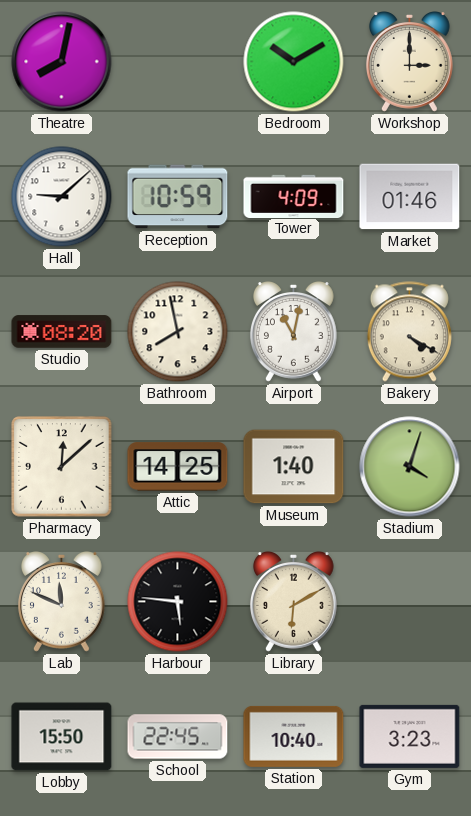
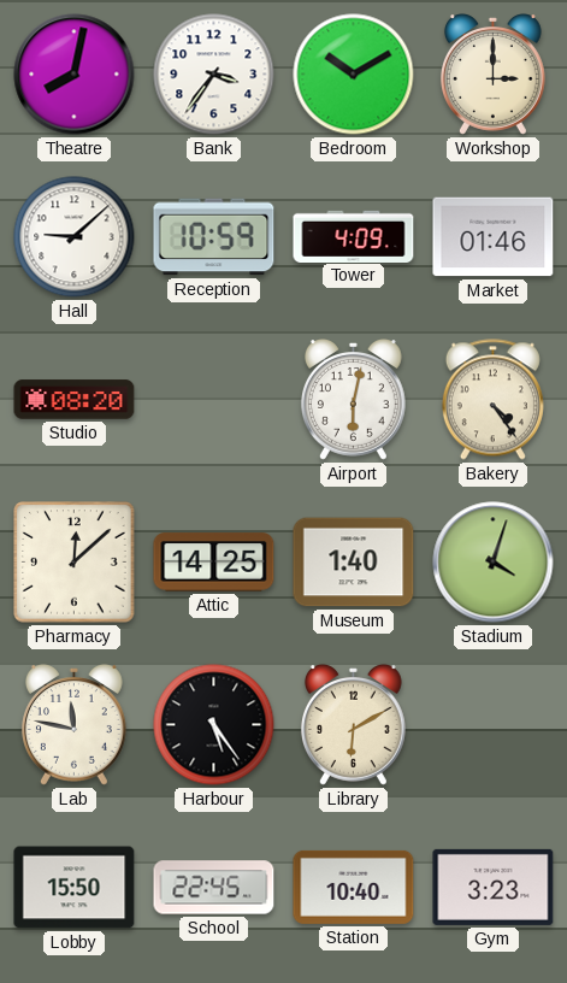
Bank: none -> 3:36
Bathroom: 7:58 -> none
Airport: 11:02 -> 6:02
Bakery: 4:20 -> 4:24
Lab: 11:49 -> 11:47
Harbour: 5:46 -> 5:24
